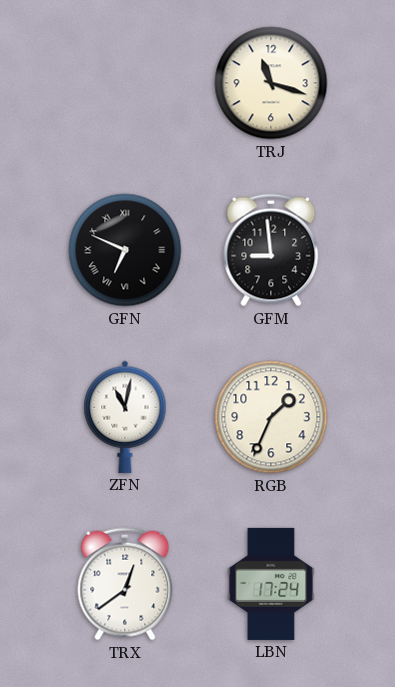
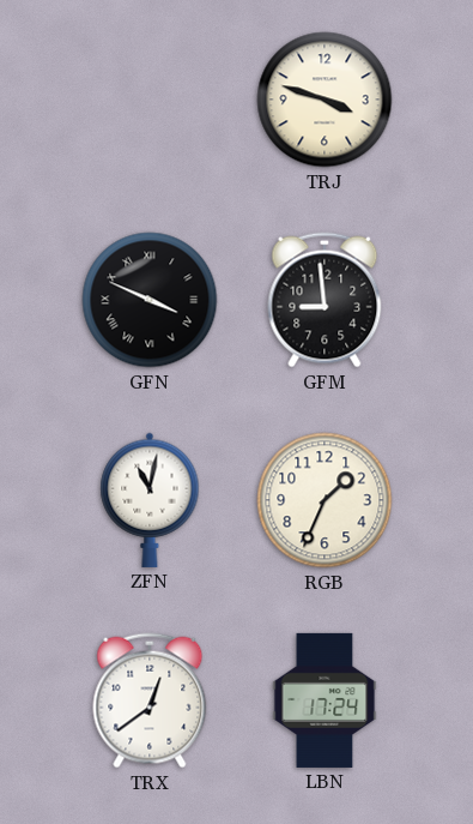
TRJ: 11:18 -> 3:48
GFN: 6:49 -> 3:49
